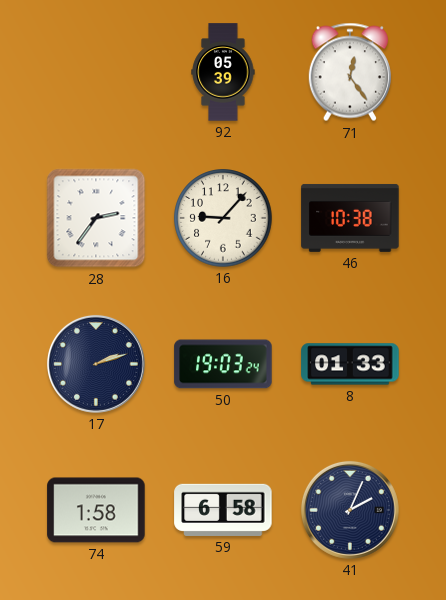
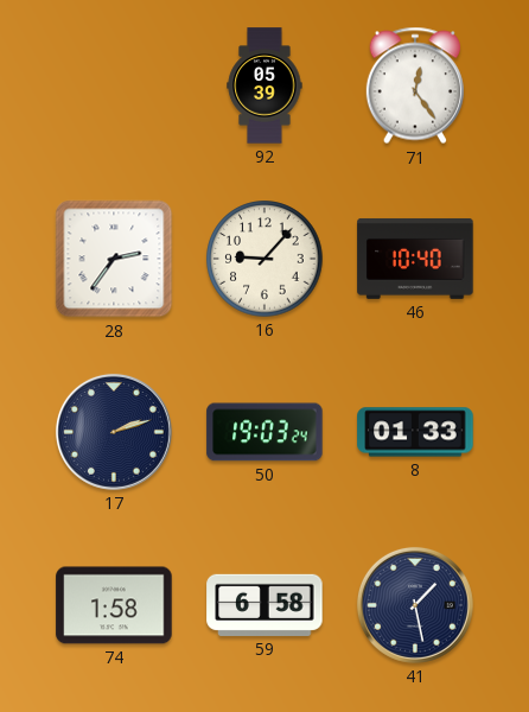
46: 10:38 -> 10:40
41: 2:04 -> 1:28
